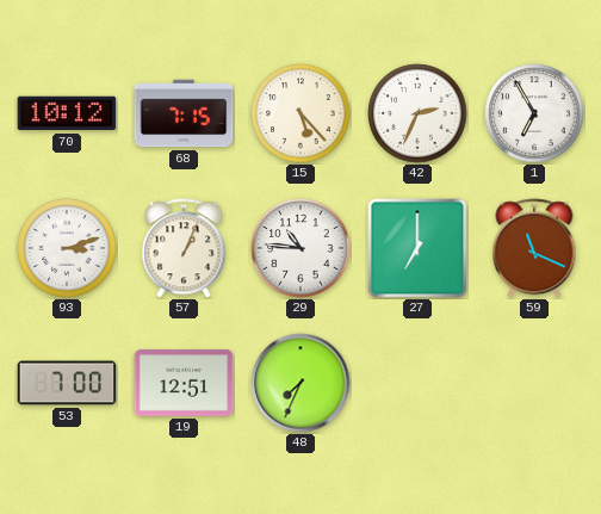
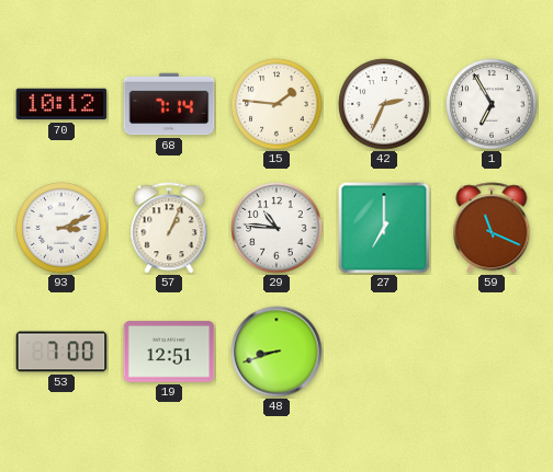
68: 7:15 -> 7:14
15: 5:23 -> 1:46
93: 3:12 -> 3:11
48: 7:34 -> 8:42
